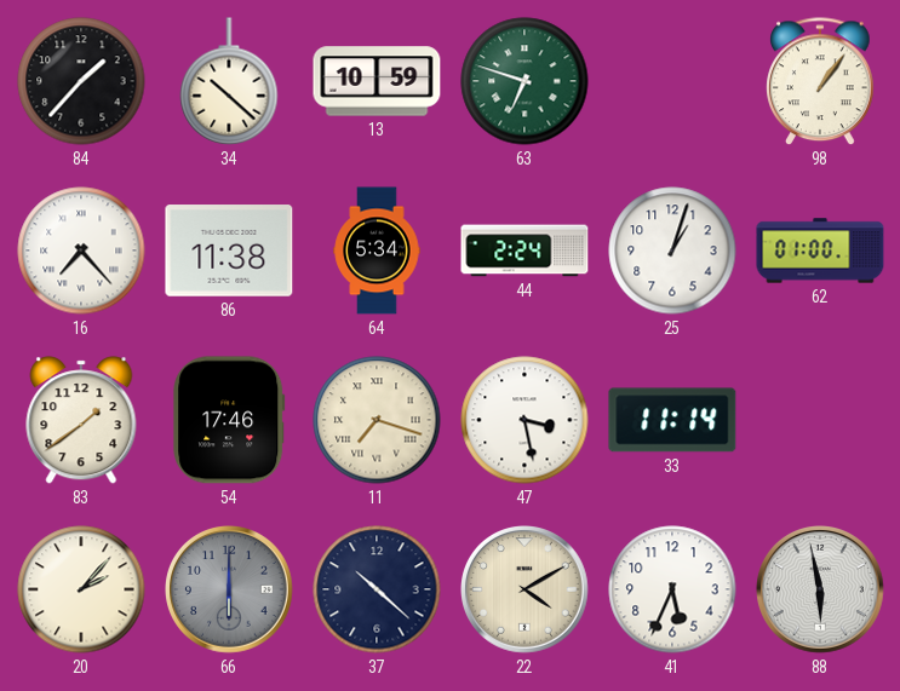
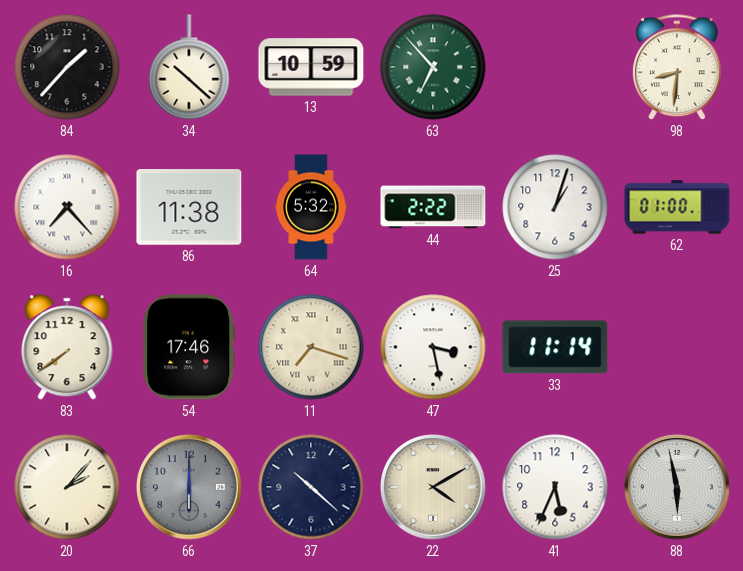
63: 6:48 -> 6:53
98: 1:06 -> 8:31
64: 5:34 -> 5:32
44: 2:24 -> 2:22
83: 1:39 -> 7:39
